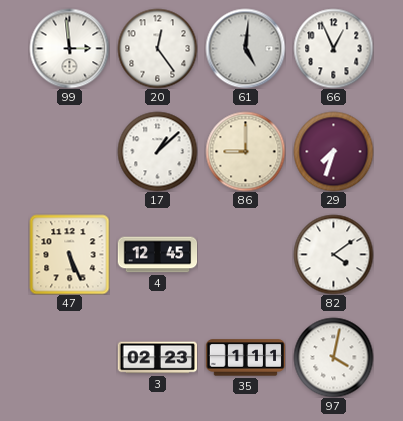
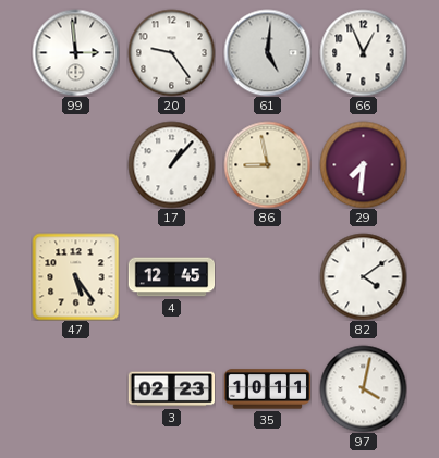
20: 12:24 -> 9:24
17: 1:08 -> 1:07
86: 9:00 -> 8:58
29: 7:33 -> 7:31
47: 5:26 -> 5:24
35: 1:11 -> 10:11
